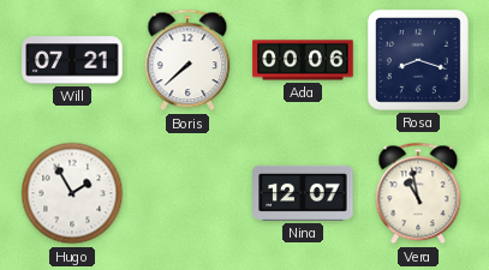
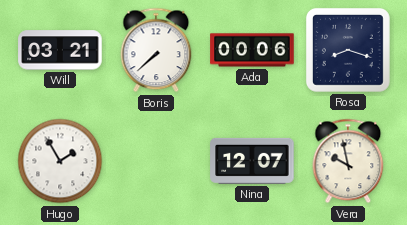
Will: 07:21 -> 03:21
Vera: 10:58 -> 9:58
